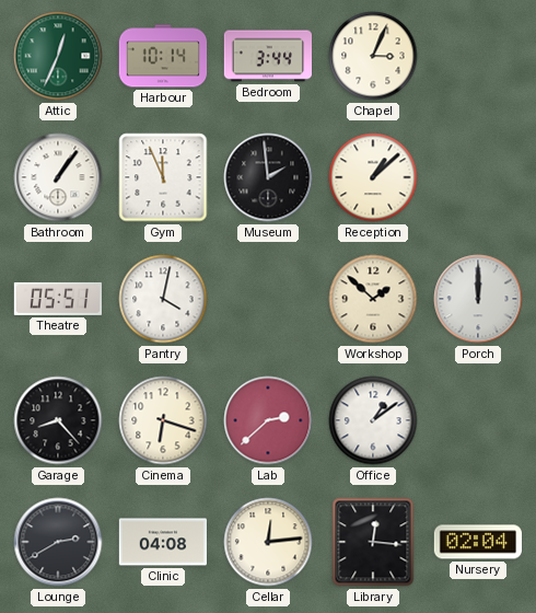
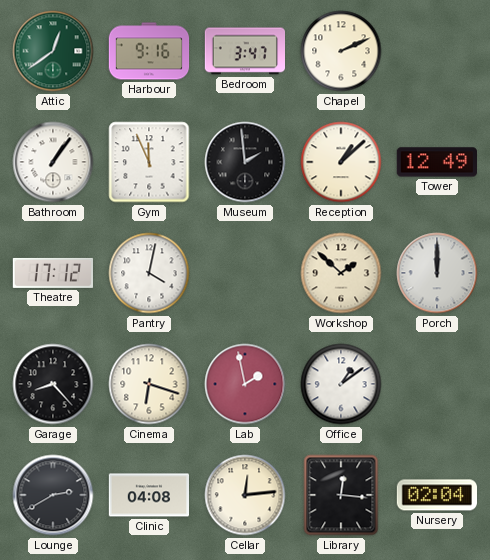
Attic: 12:34 -> 12:39
Harbour: 10:14 -> 9:16
Bedroom: 3:44 -> 3:47
Chapel: 3:04 -> 2:11
Tower: none -> 12:49
Theatre: 05:51 -> 17:12
Lab: 2:38 -> 1:58
